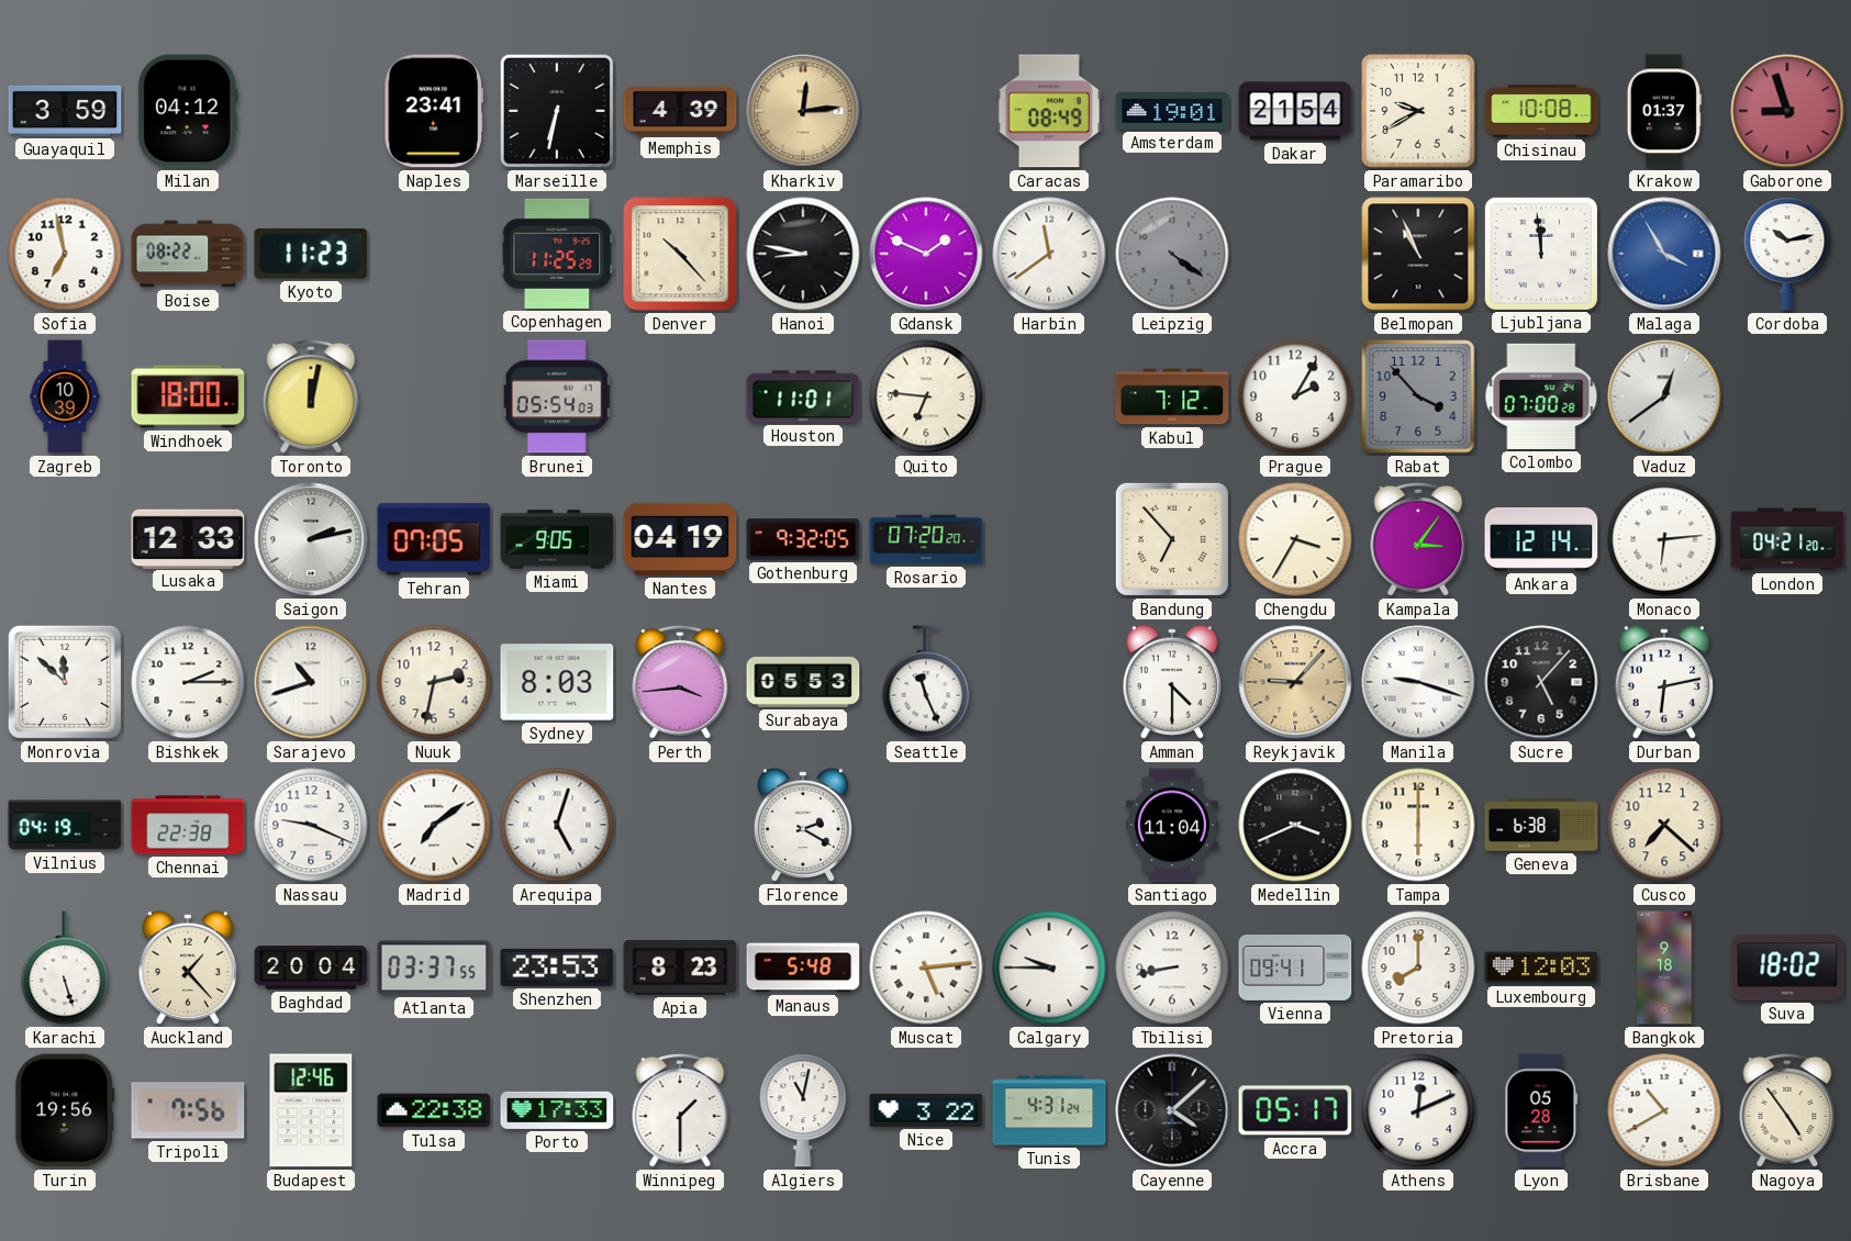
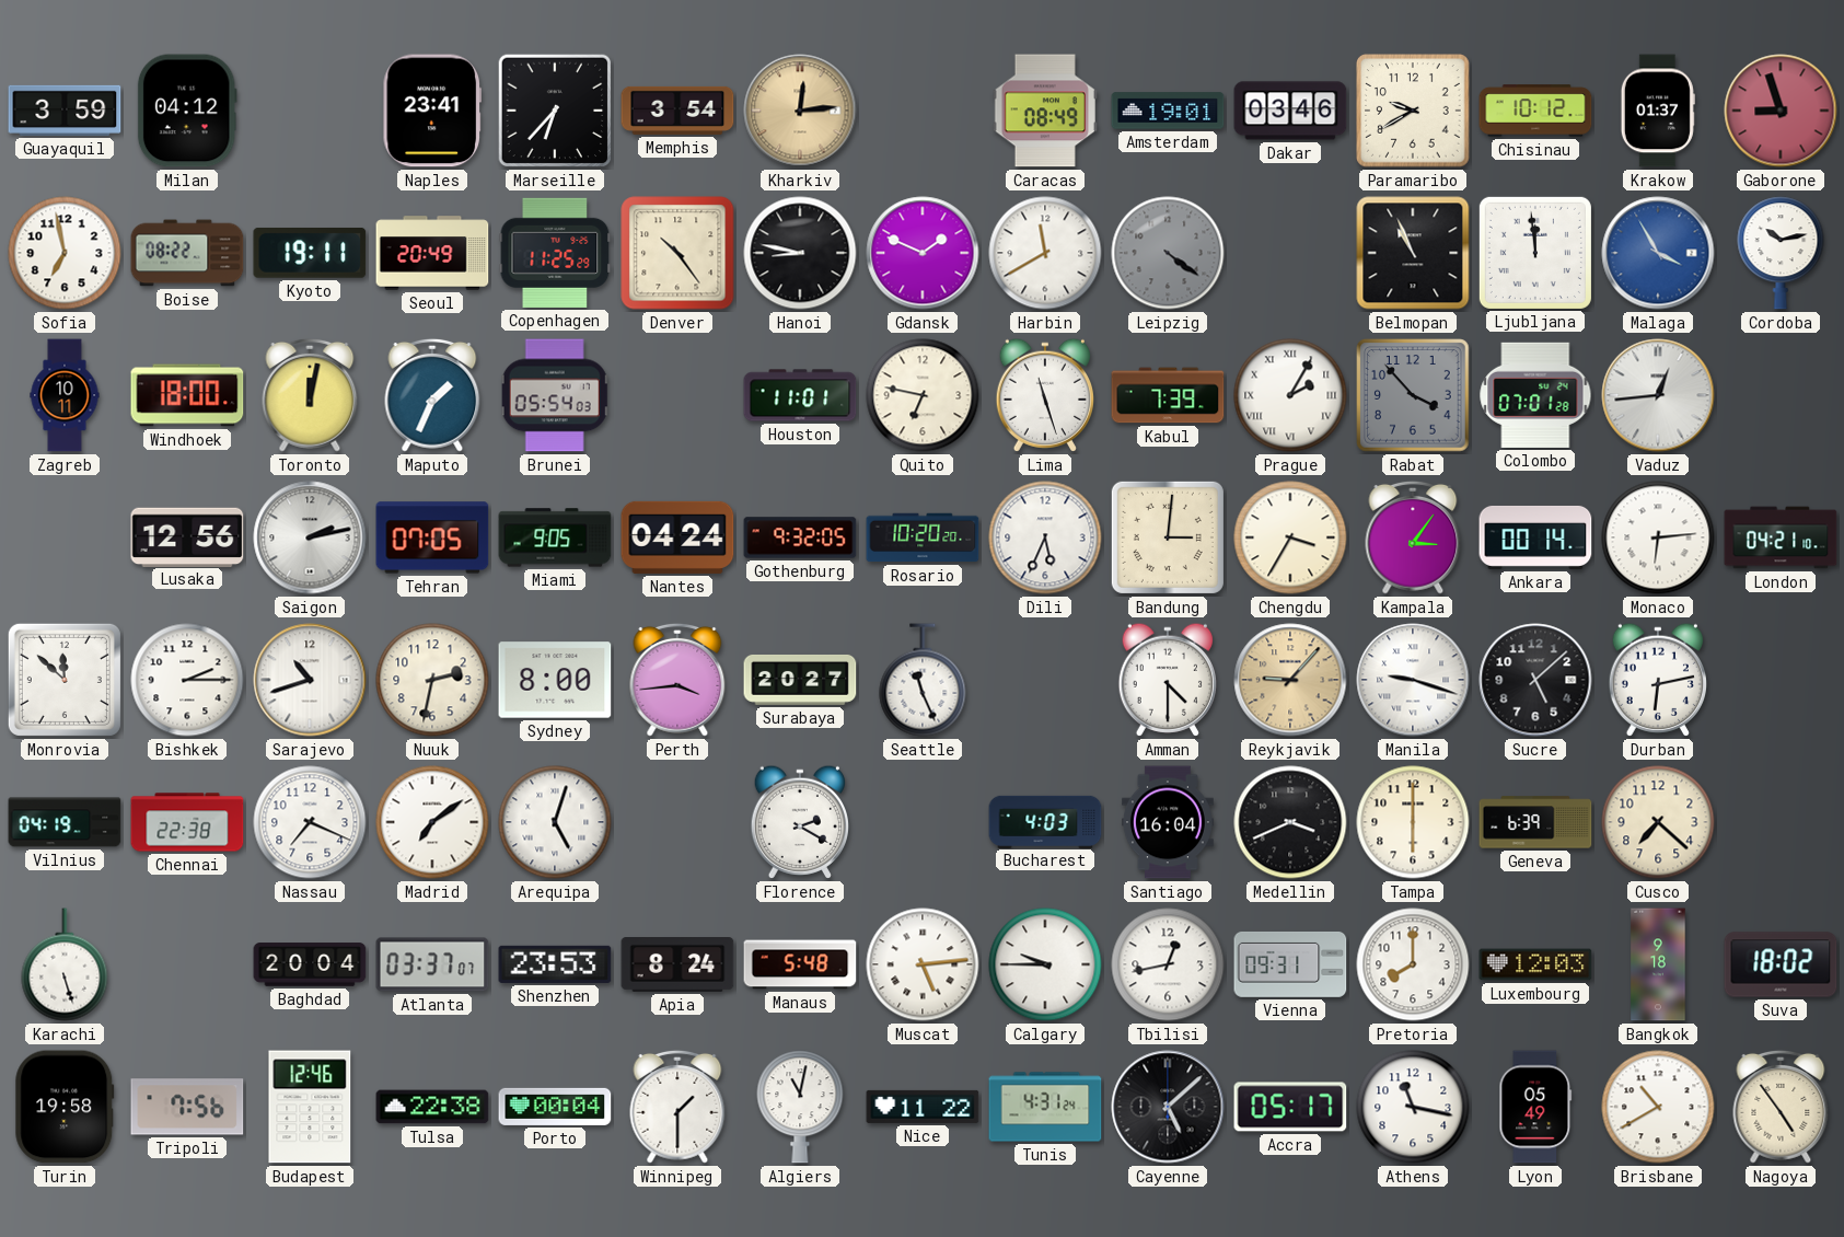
Marseille: 6:32 -> 6:37
Memphis: 4:39 -> 3:54
Dakar: 21:54 -> 03:46
Chisinau: 10:08 -> 10:12
Kyoto: 11:23 -> 19:11
Seoul: none -> 20:49
Denver: 10:23 -> 10:24
Harbin: 11:39 -> 11:40
Zagreb: 10:39 -> 10:11
Maputo: none -> 1:34
Quito: 6:46 -> 6:47
Lima: none -> 11:27
Kabul: 7:12 -> 7:39
Prague numerals: Arabic -> Roman
Colombo: 07:00 -> 07:01
Vaduz: 12:39 -> 12:44
Lusaka: 12:33 -> 12:56
Nantes: 04:19 -> 04:24
Rosario: 07:20 -> 10:20
Dili: none -> 5:34
Bandung: 6:53 -> 3:01
Ankara: 12:14 -> 00:14
London: 04:21:20 -> 04:21:10
Sydney: 8:03 -> 8:00
Surabaya: 05:53 -> 20:27
Sucre: 5:07 -> 5:08
Nassau: 9:19 -> 7:19
Bucharest: none -> 4:03
Santiago: 11:04 -> 16:04
Geneva: 6:38 -> 6:39
Auckland: 1:23 -> none
Atlanta: 03:37:55 -> 03:37:07
Apia: 8:23 -> 8:24
Tbilisi: 8:43 -> 12:43
Vienna: 09:41 -> 09:31
Turin: 19:56 -> 19:58
Porto: 17:33 -> 00:04
Nice: 3:22 -> 11:22
Cayenne: 4:08 -> 5:08
Athens: 12:11 -> 11:17
Lyon: 05:28 -> 05:49
